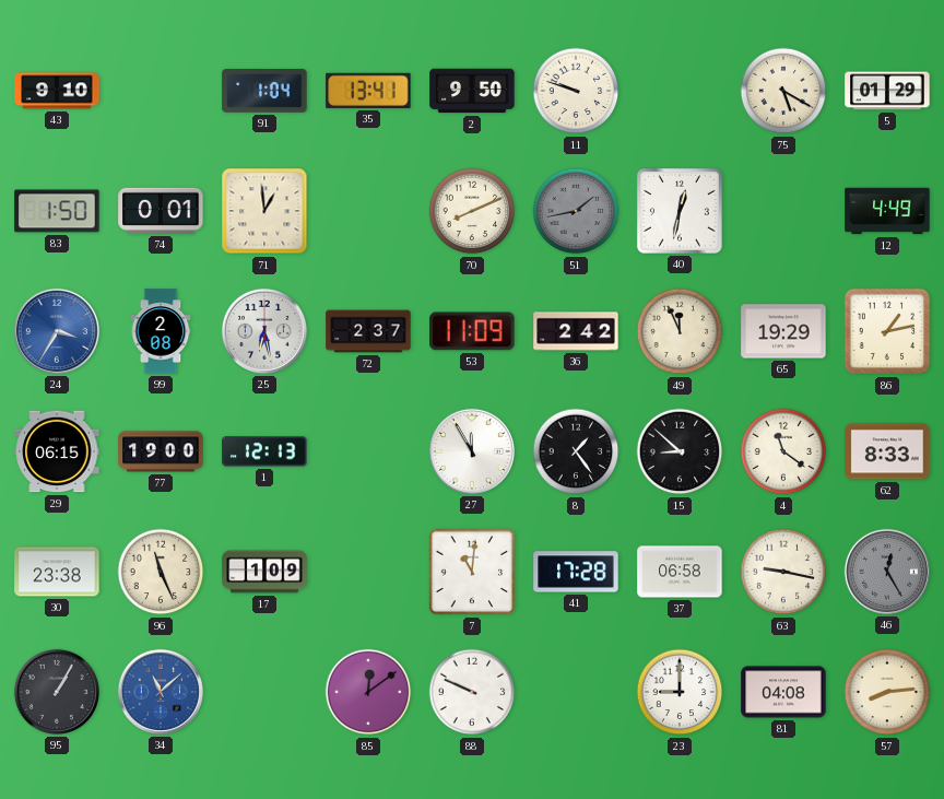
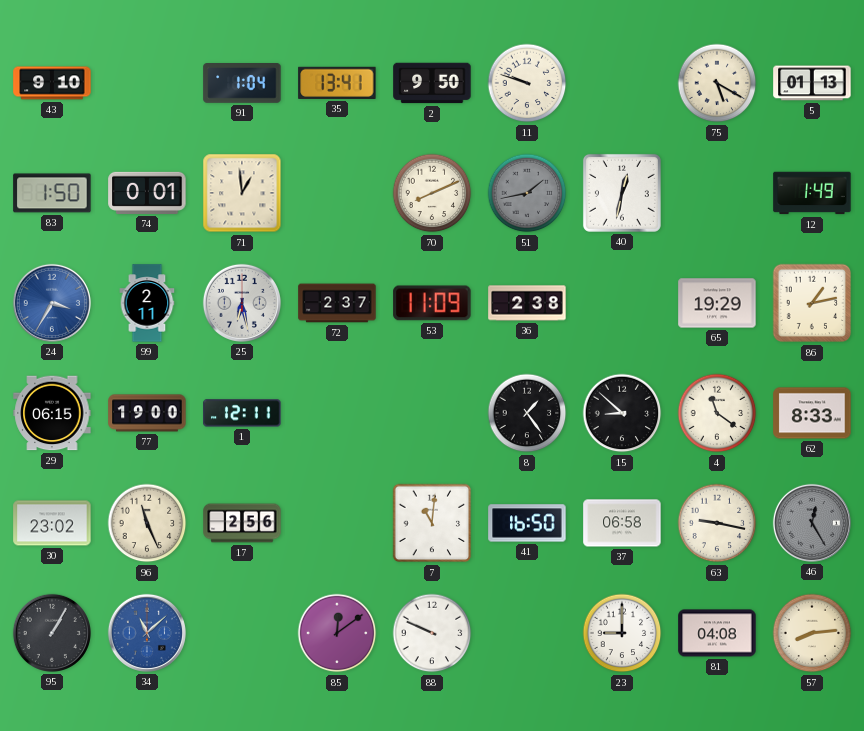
5: 01:29 -> 01:13
12: 4:49 -> 1:49
99: 2:08 -> 2:11
36: 2:42 -> 2:38
49: 11:56 -> none
1: 12:13 -> 12:11
27: 11:55 -> none
30: 23:38 -> 23:02
17: 1:09 -> 2:56
41: 17:28 -> 16:50
